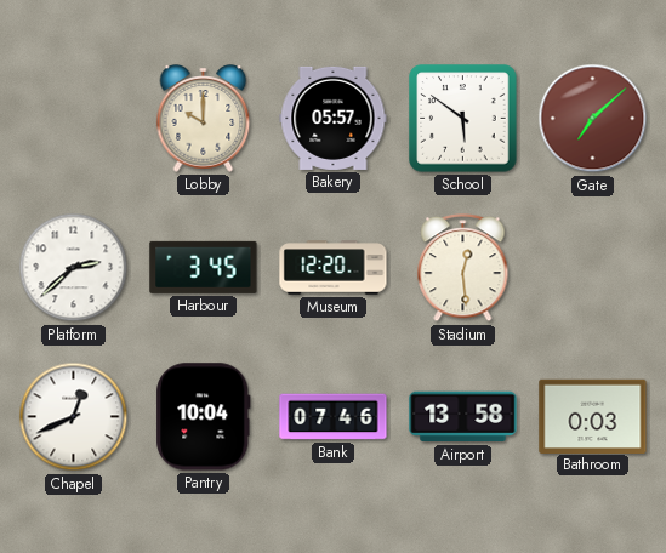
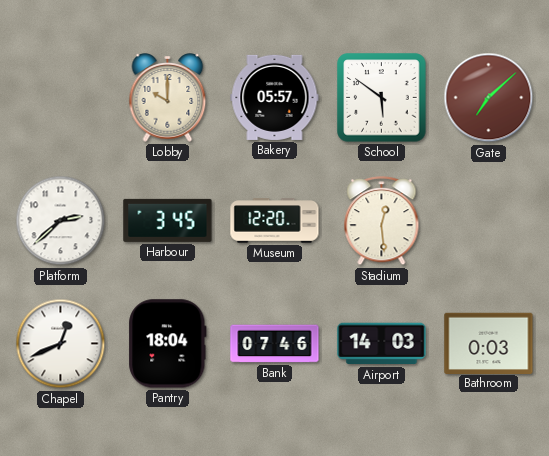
Pantry: 10:04 -> 18:04
Airport: 13:58 -> 14:03
